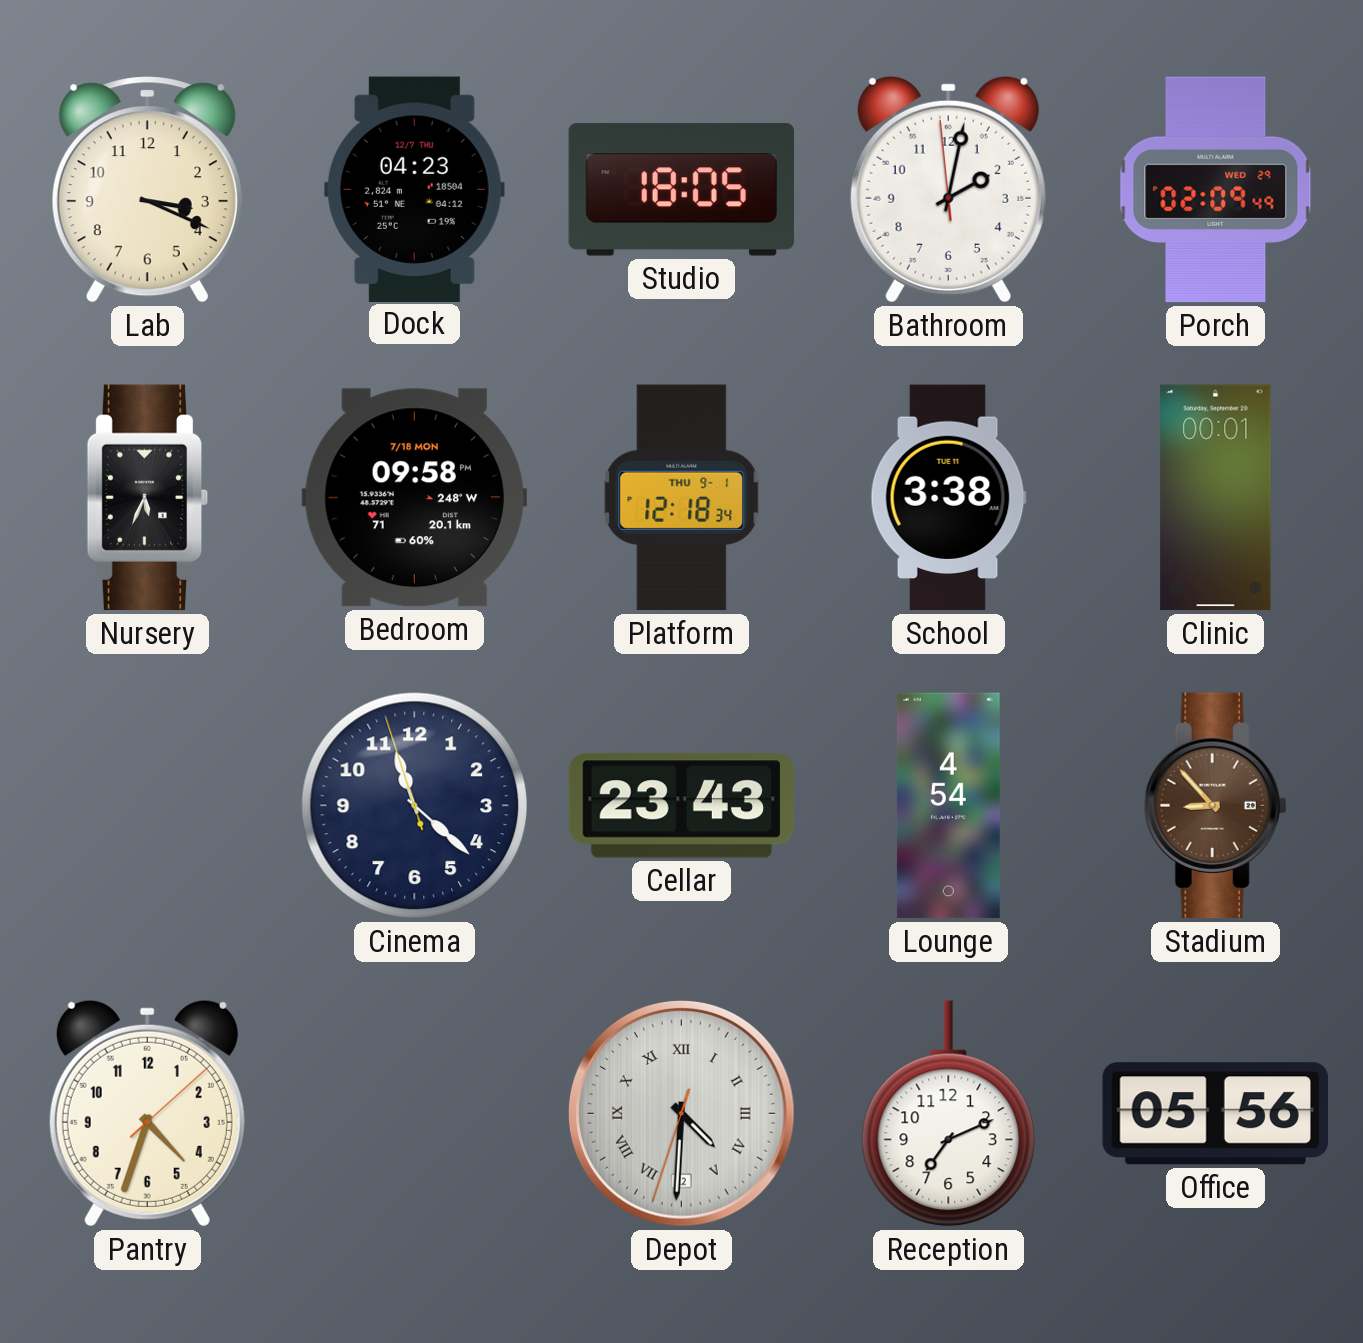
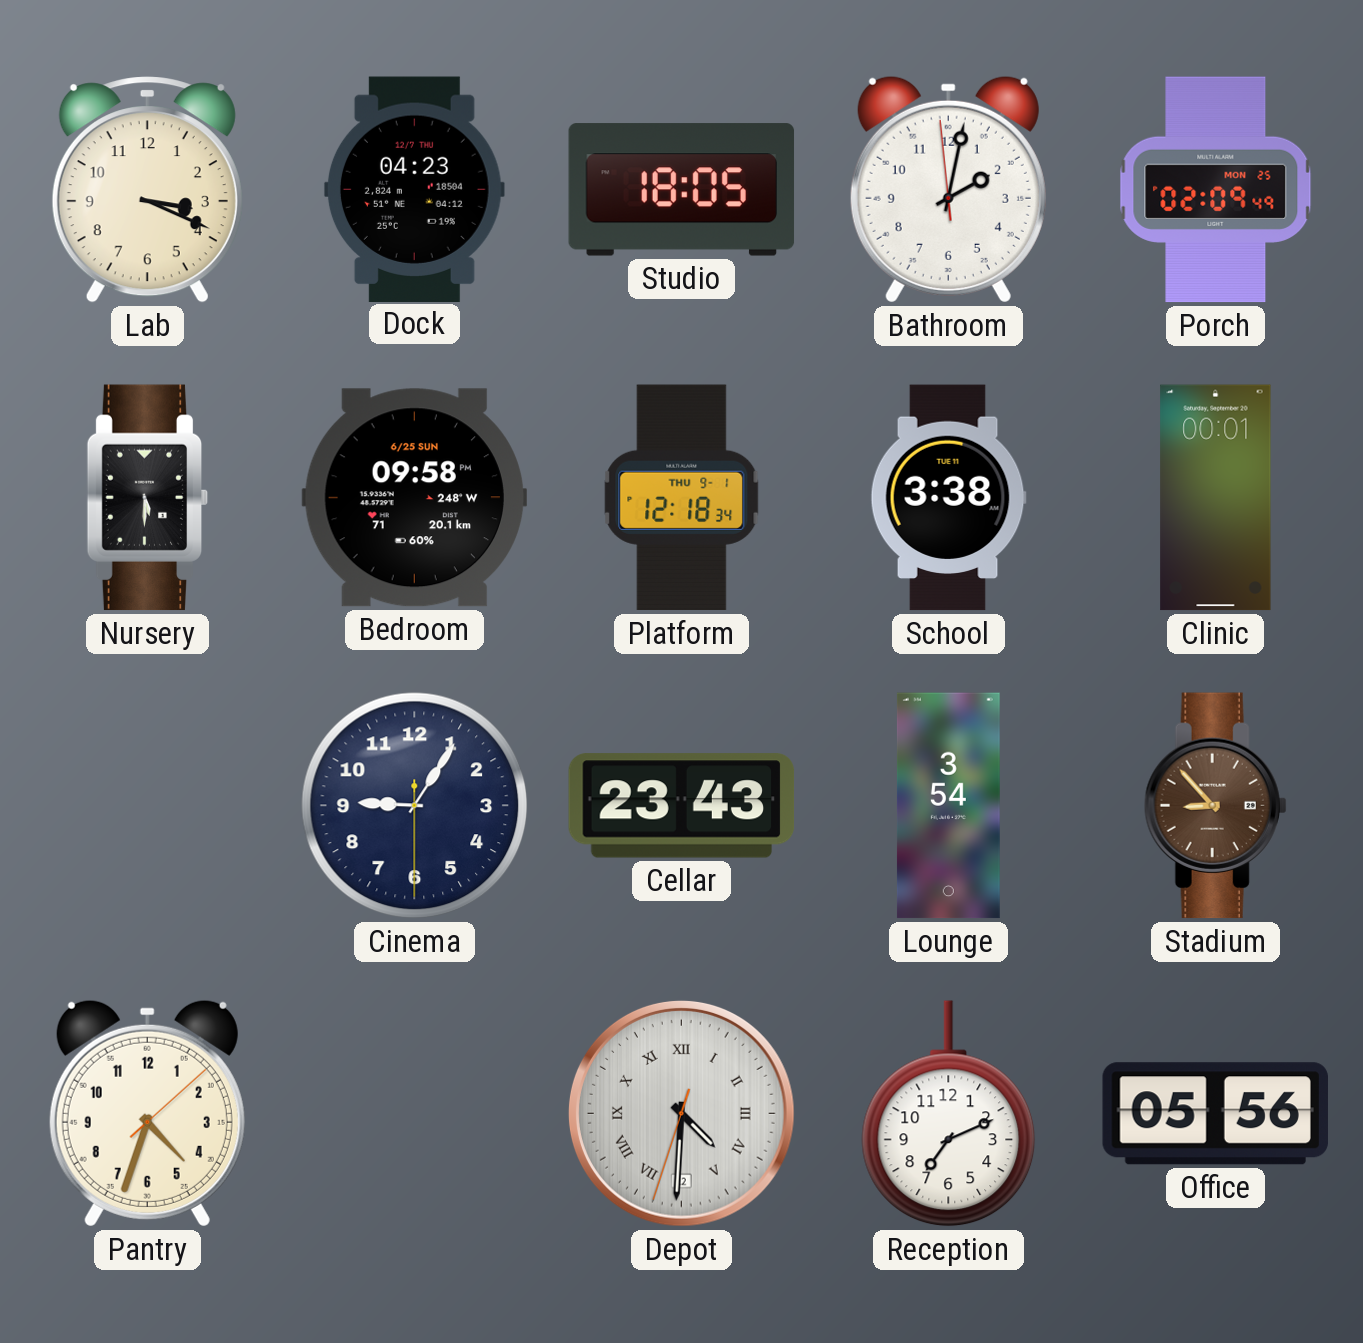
Porch date: WED 29 -> MON 25
Nursery: 5:34 -> 5:30
Bedroom date: 7/18 MON -> 6/25 SUN
Cinema: 11:21 -> 9:05
Lounge: 4:54 -> 3:54
